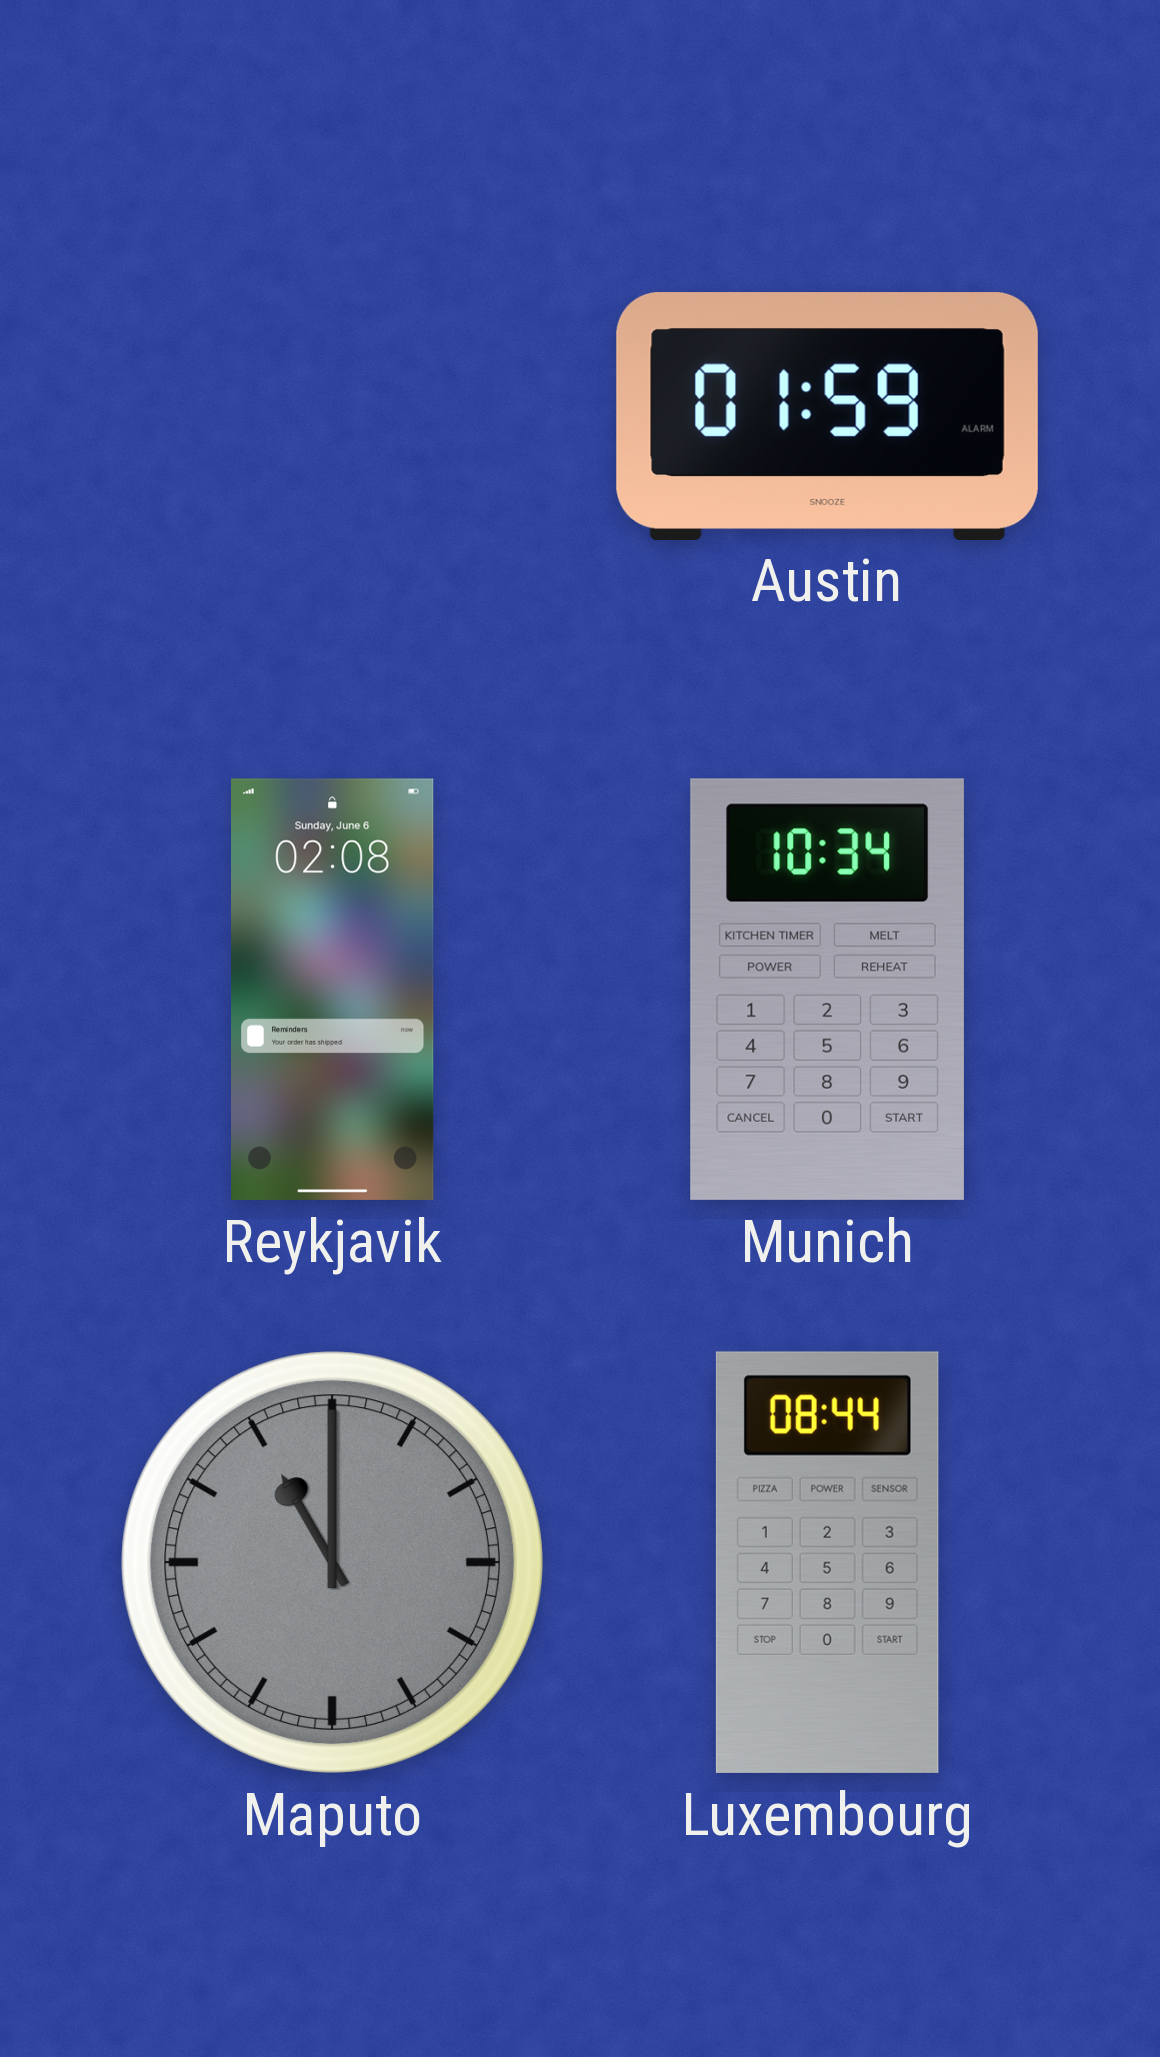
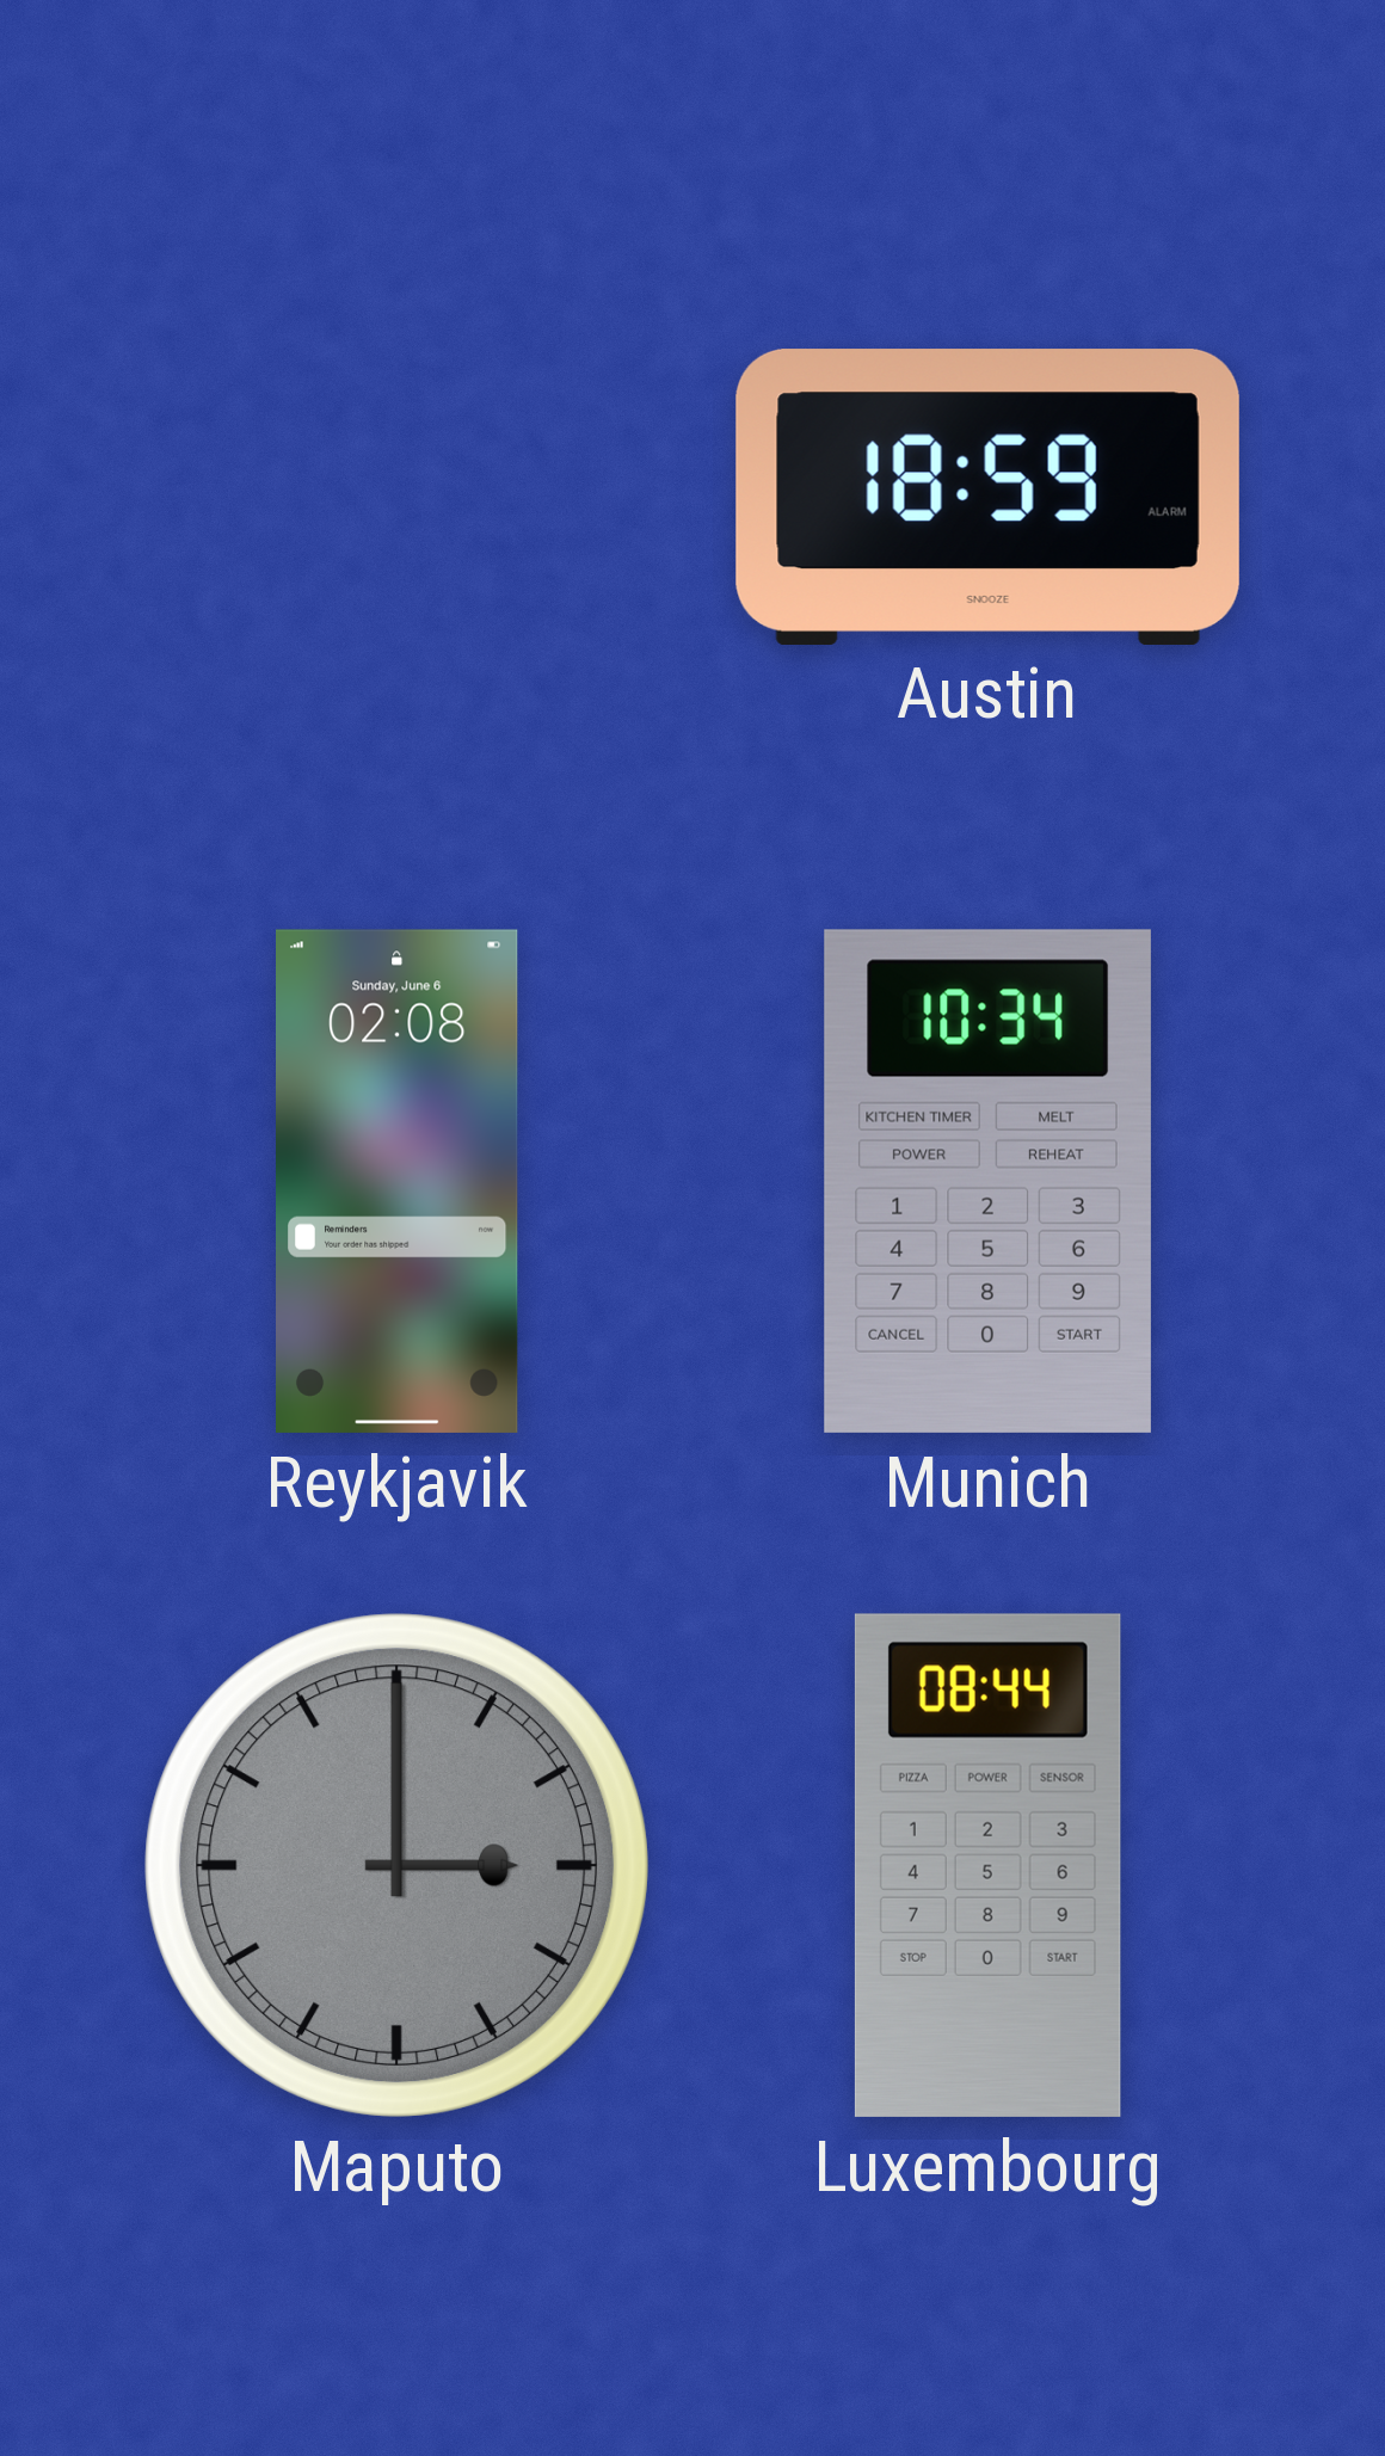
Austin: 01:59 -> 18:59
Maputo: 11:00 -> 3:00
